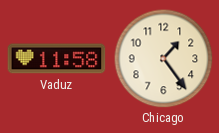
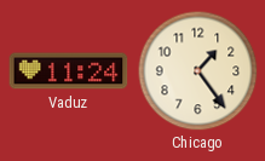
Vaduz: 11:58 -> 11:24
